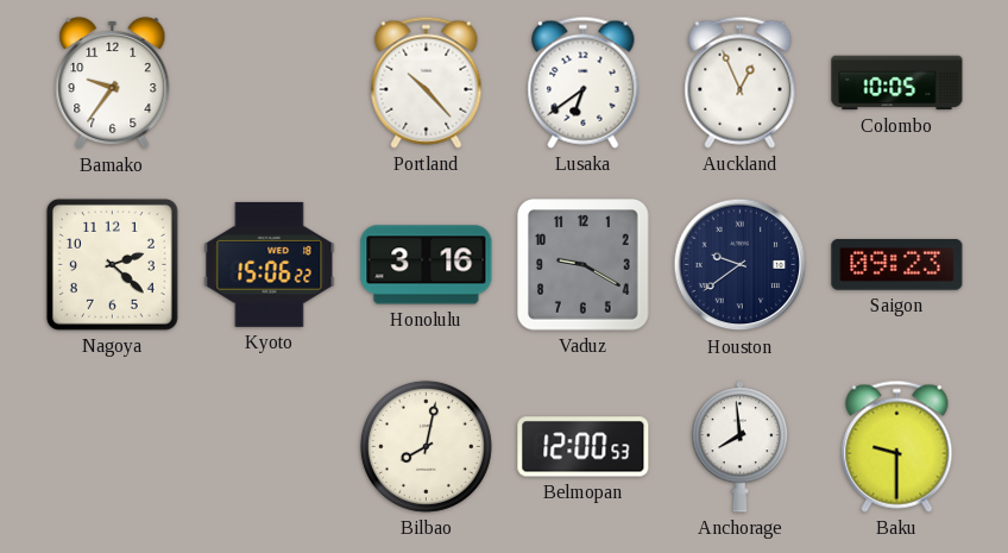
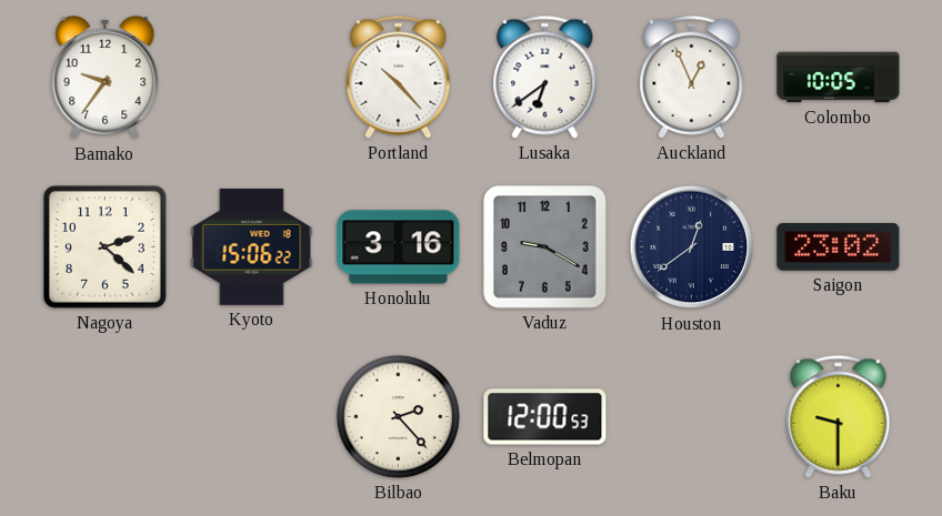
Houston: 9:39 -> 12:39
Saigon: 09:23 -> 23:02
Bilbao: 8:02 -> 2:23
Anchorage: 7:59 -> none
